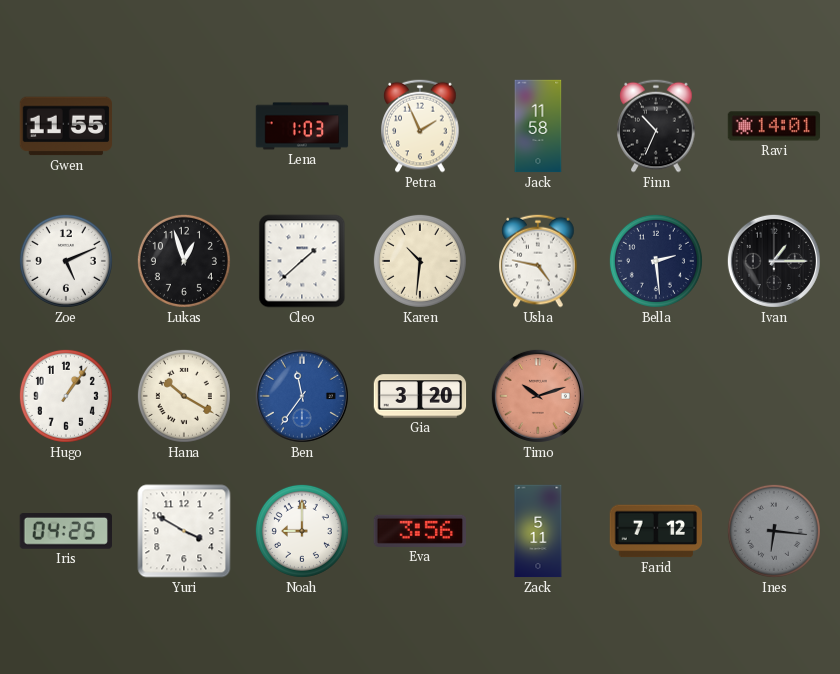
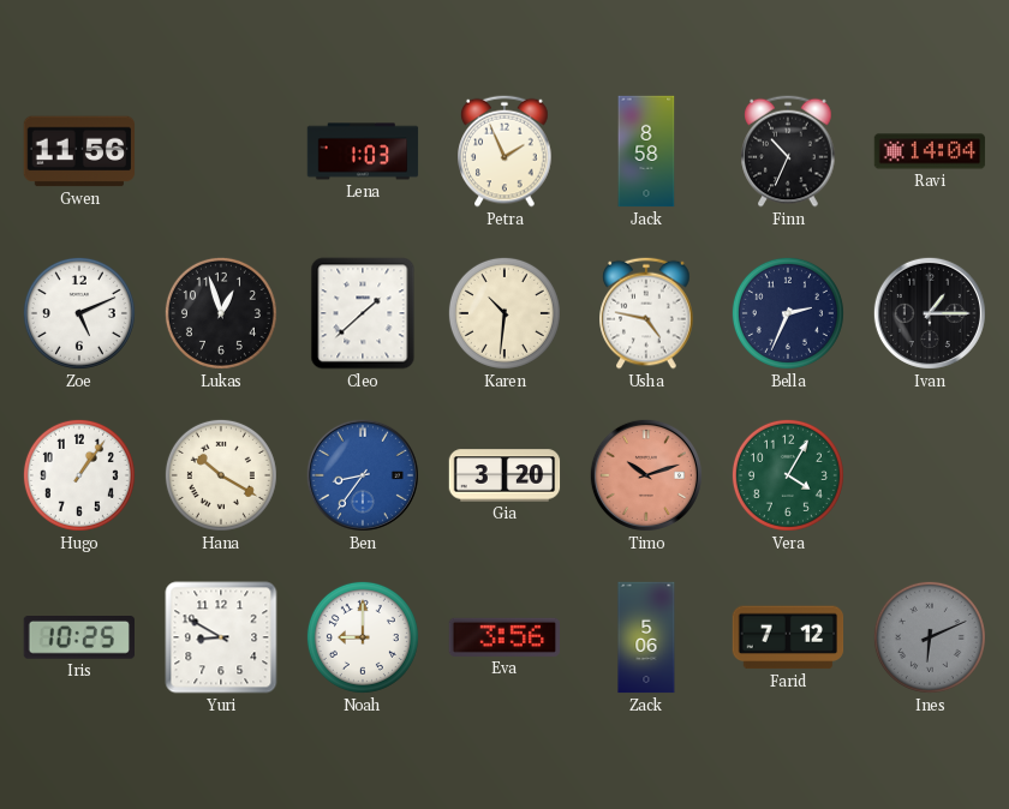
Gwen: 11:55 -> 11:56
Jack: 11:58 -> 8:58
Ravi: 14:01 -> 14:04
Bella: 2:29 -> 2:34
Ben: 11:36 -> 8:36
Vera: none -> 4:05
Iris: 04:25 -> 10:25
Yuri: 3:50 -> 8:50
Zack: 5:11 -> 5:06
Ines: 6:16 -> 6:11
